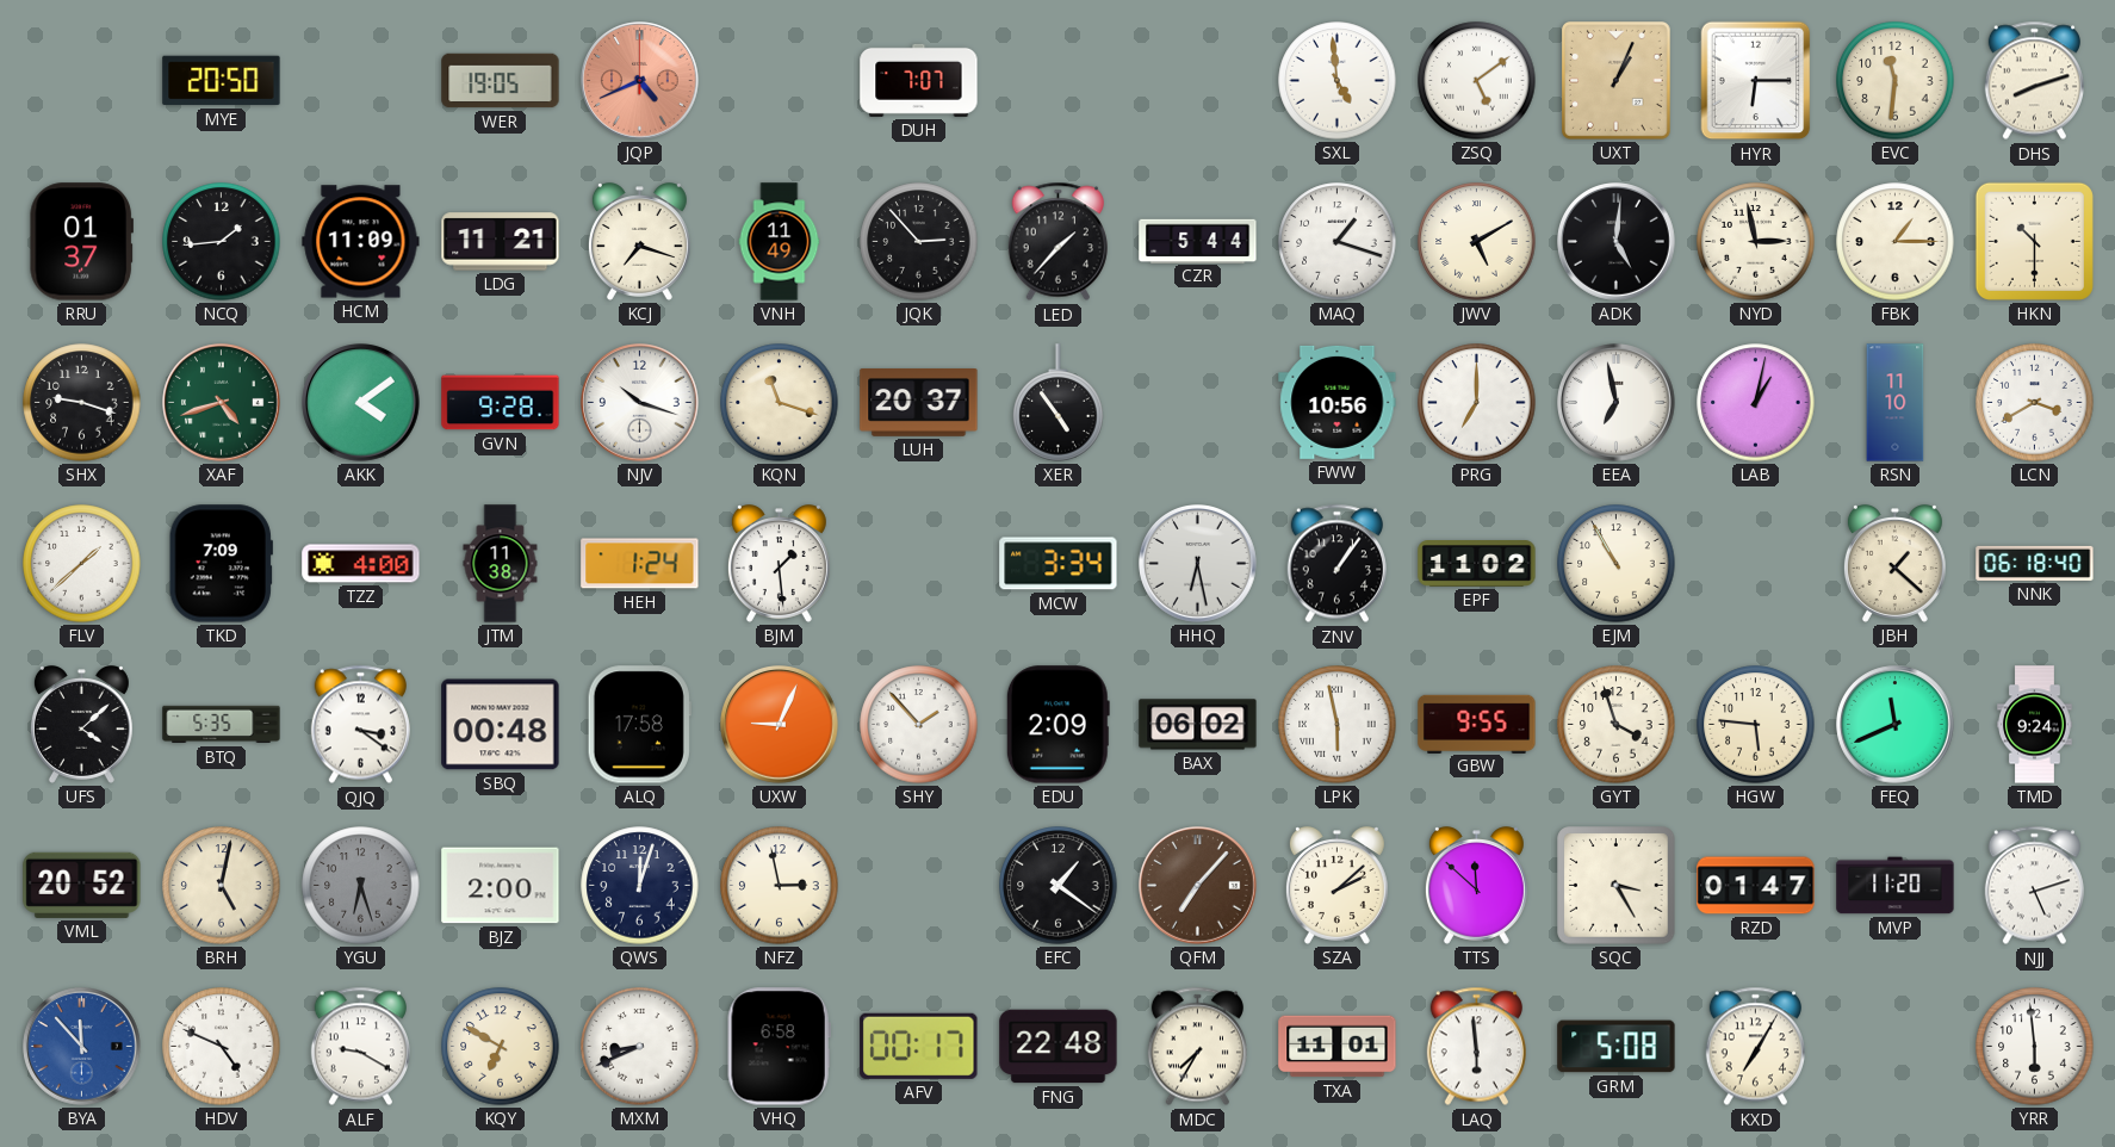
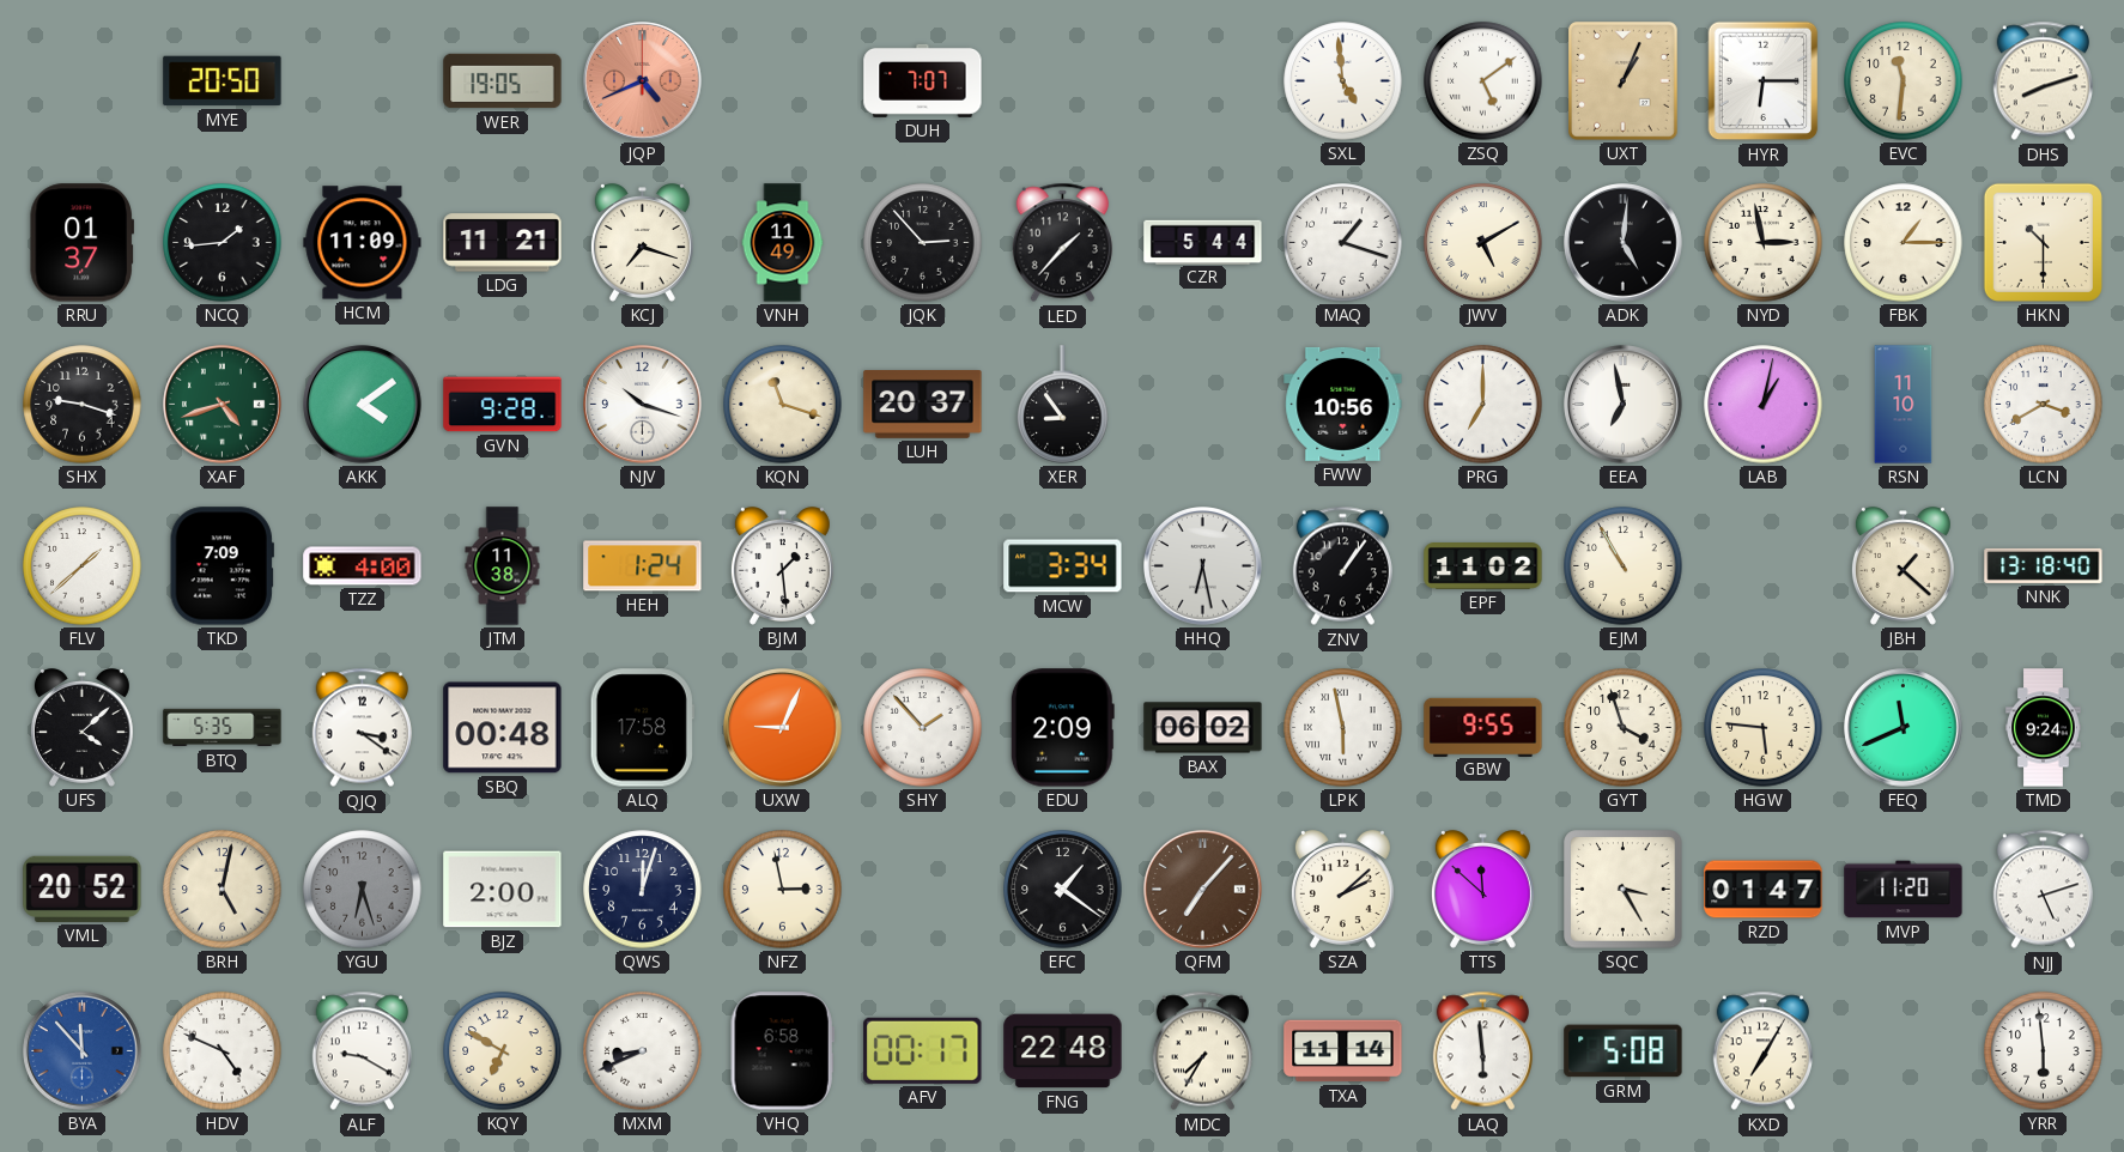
XER: 4:54 -> 8:54
NNK: 06:18 -> 13:18
TXA: 11:01 -> 11:14
